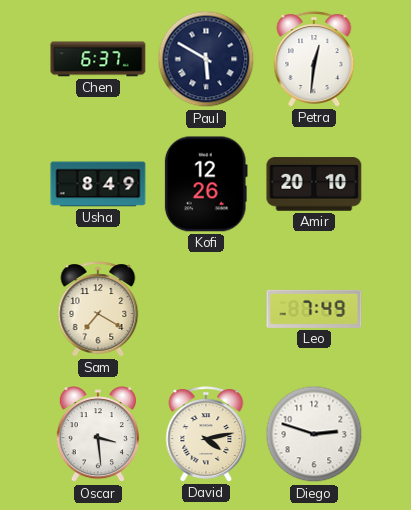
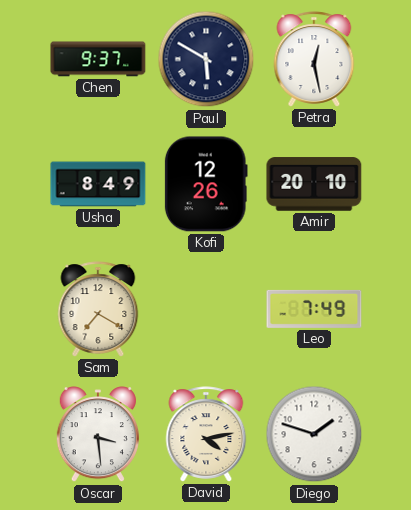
Chen: 6:37 -> 9:37
Petra: 12:31 -> 12:28
Diego: 2:48 -> 1:48
